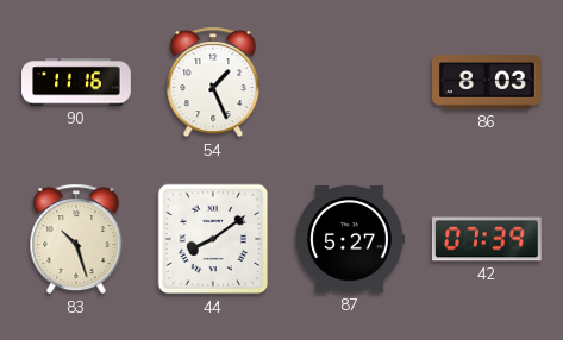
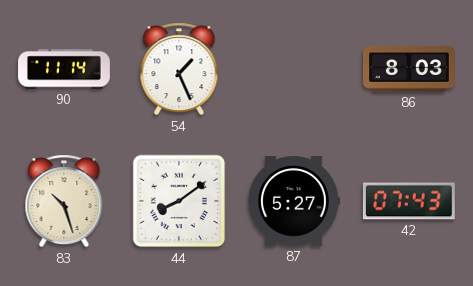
90: 11:16 -> 11:14
42: 07:39 -> 07:43
